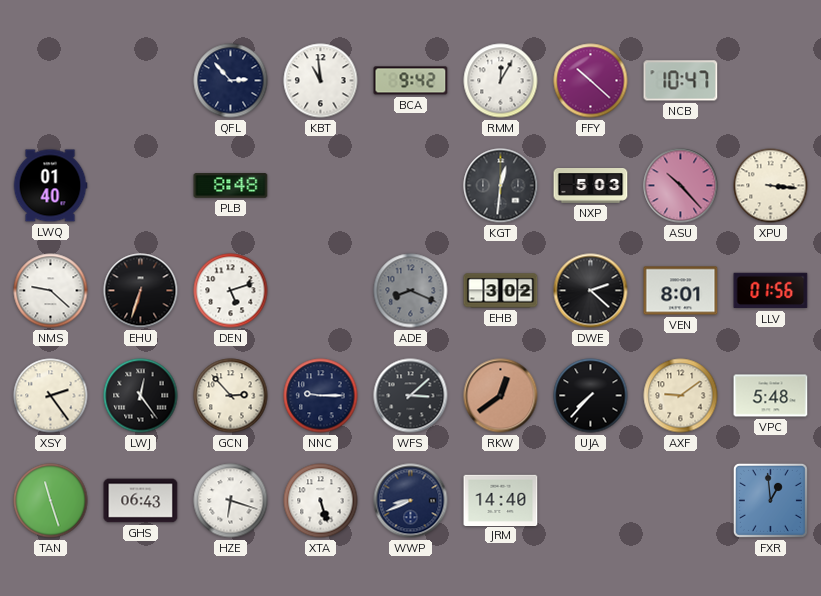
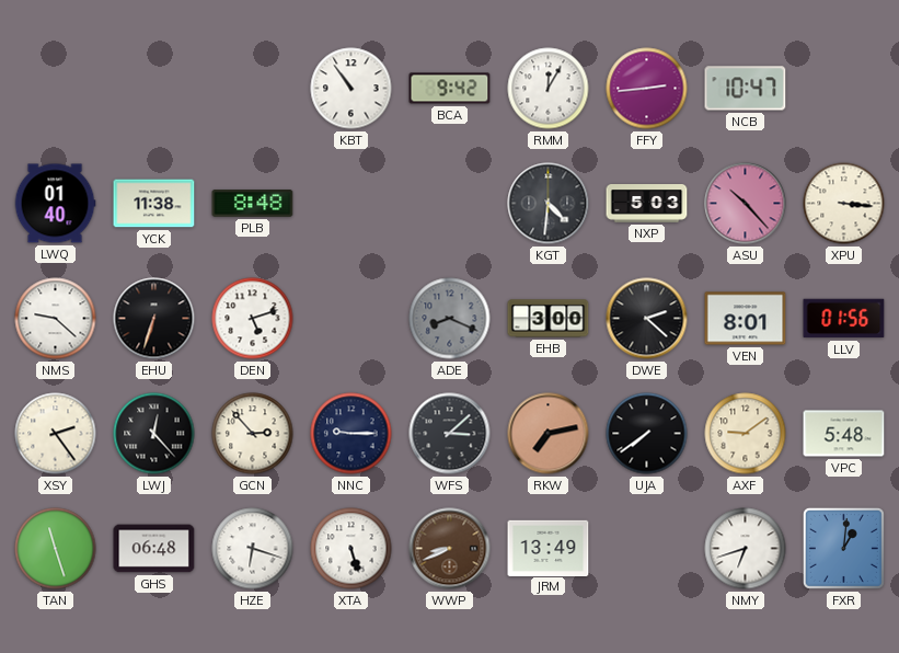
QFL: 2:53 -> none
KBT: 10:59 -> 10:54
FFY: 10:22 -> 2:44
YCK: none -> 11:38
KGT: 12:31 -> 4:31
EHB: 3:02 -> 3:00
LWJ: 12:24 -> 12:23
RKW: 12:39 -> 7:13
UJA: 7:37 -> 7:39
GHS: 06:43 -> 06:48
WWP dial: navy -> brown
JRM: 14:40 -> 13:49
NMY: none -> 6:42
FXR: 12:59 -> 1:01
